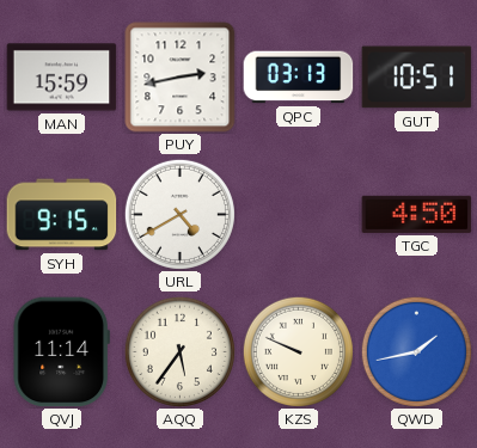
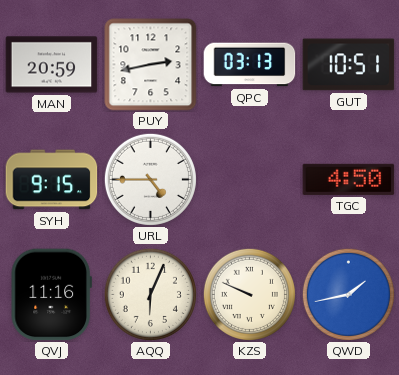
MAN: 15:59 -> 20:59
URL: 4:40 -> 4:45
QVJ: 11:14 -> 11:16
AQQ: 5:36 -> 6:04
